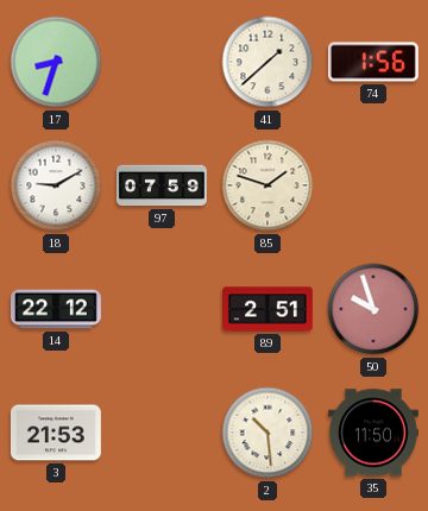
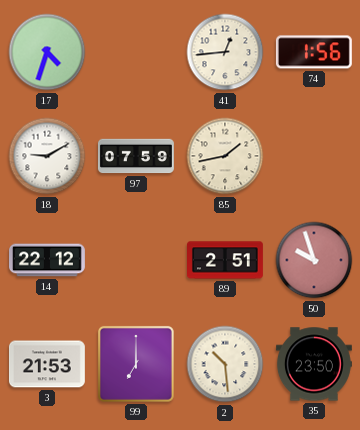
17: 8:33 -> 4:33
41: 1:38 -> 12:44
85: 1:48 -> 1:43
99: none -> 7:00
35: 11:50 -> 23:50
